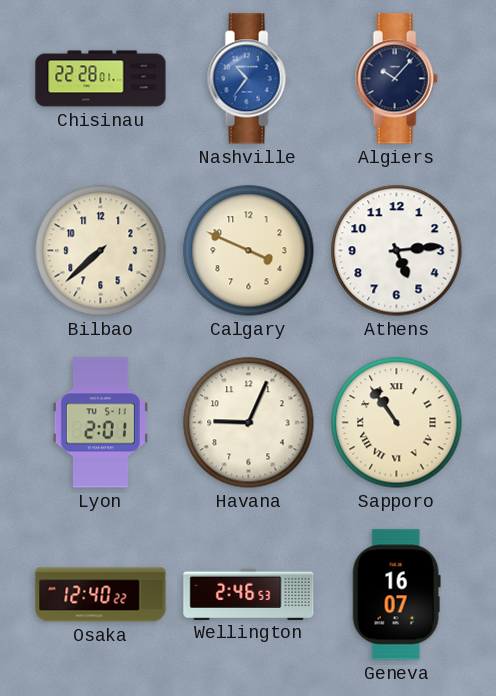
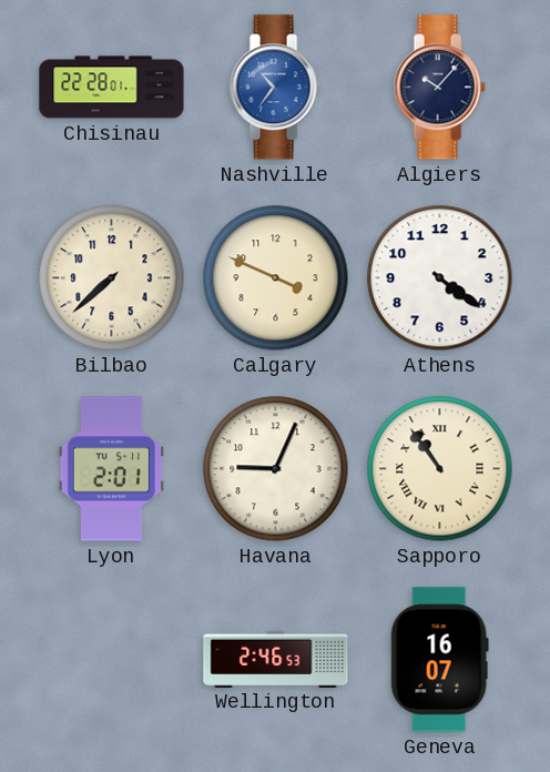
Athens: 5:14 -> 4:21
Osaka: 12:40 -> none
